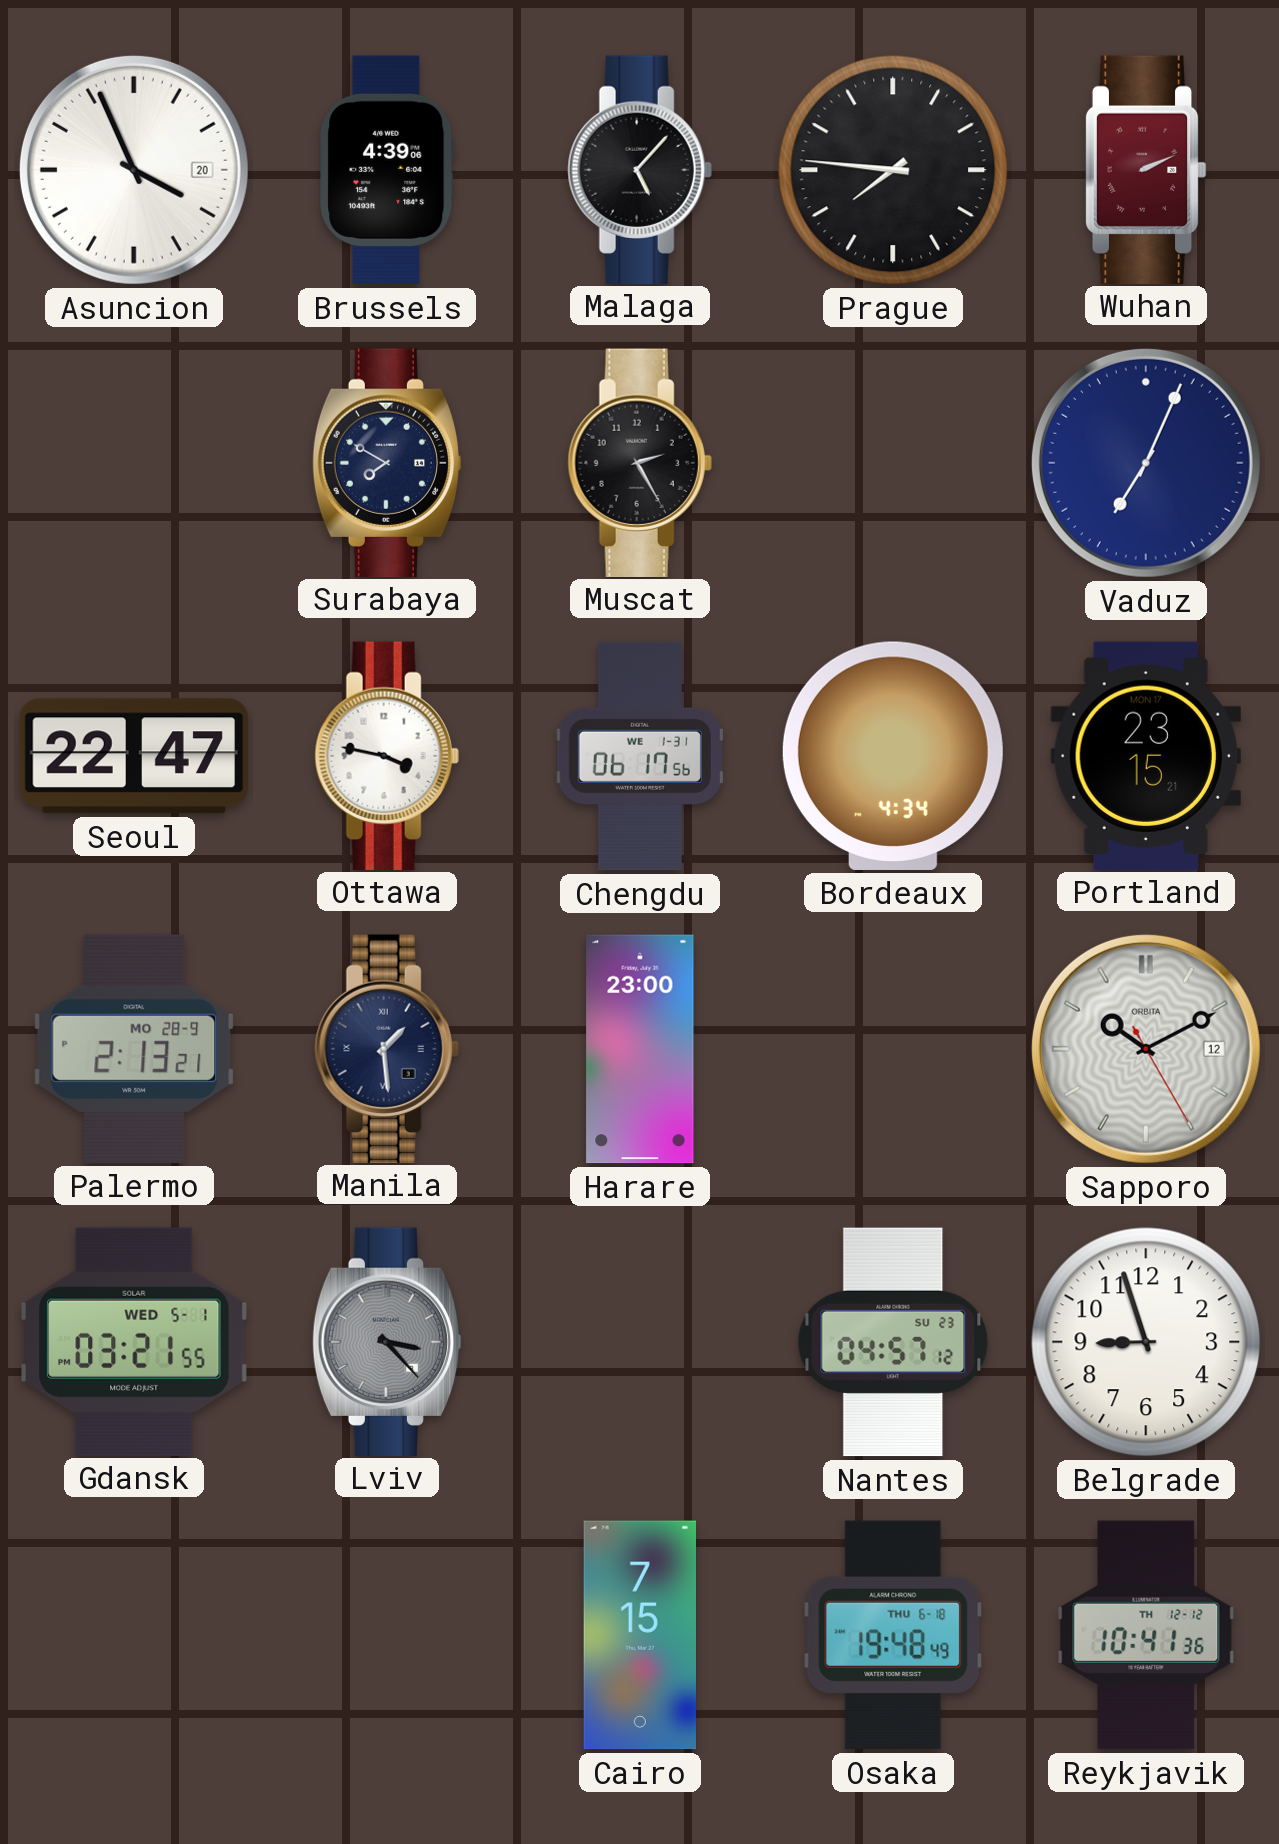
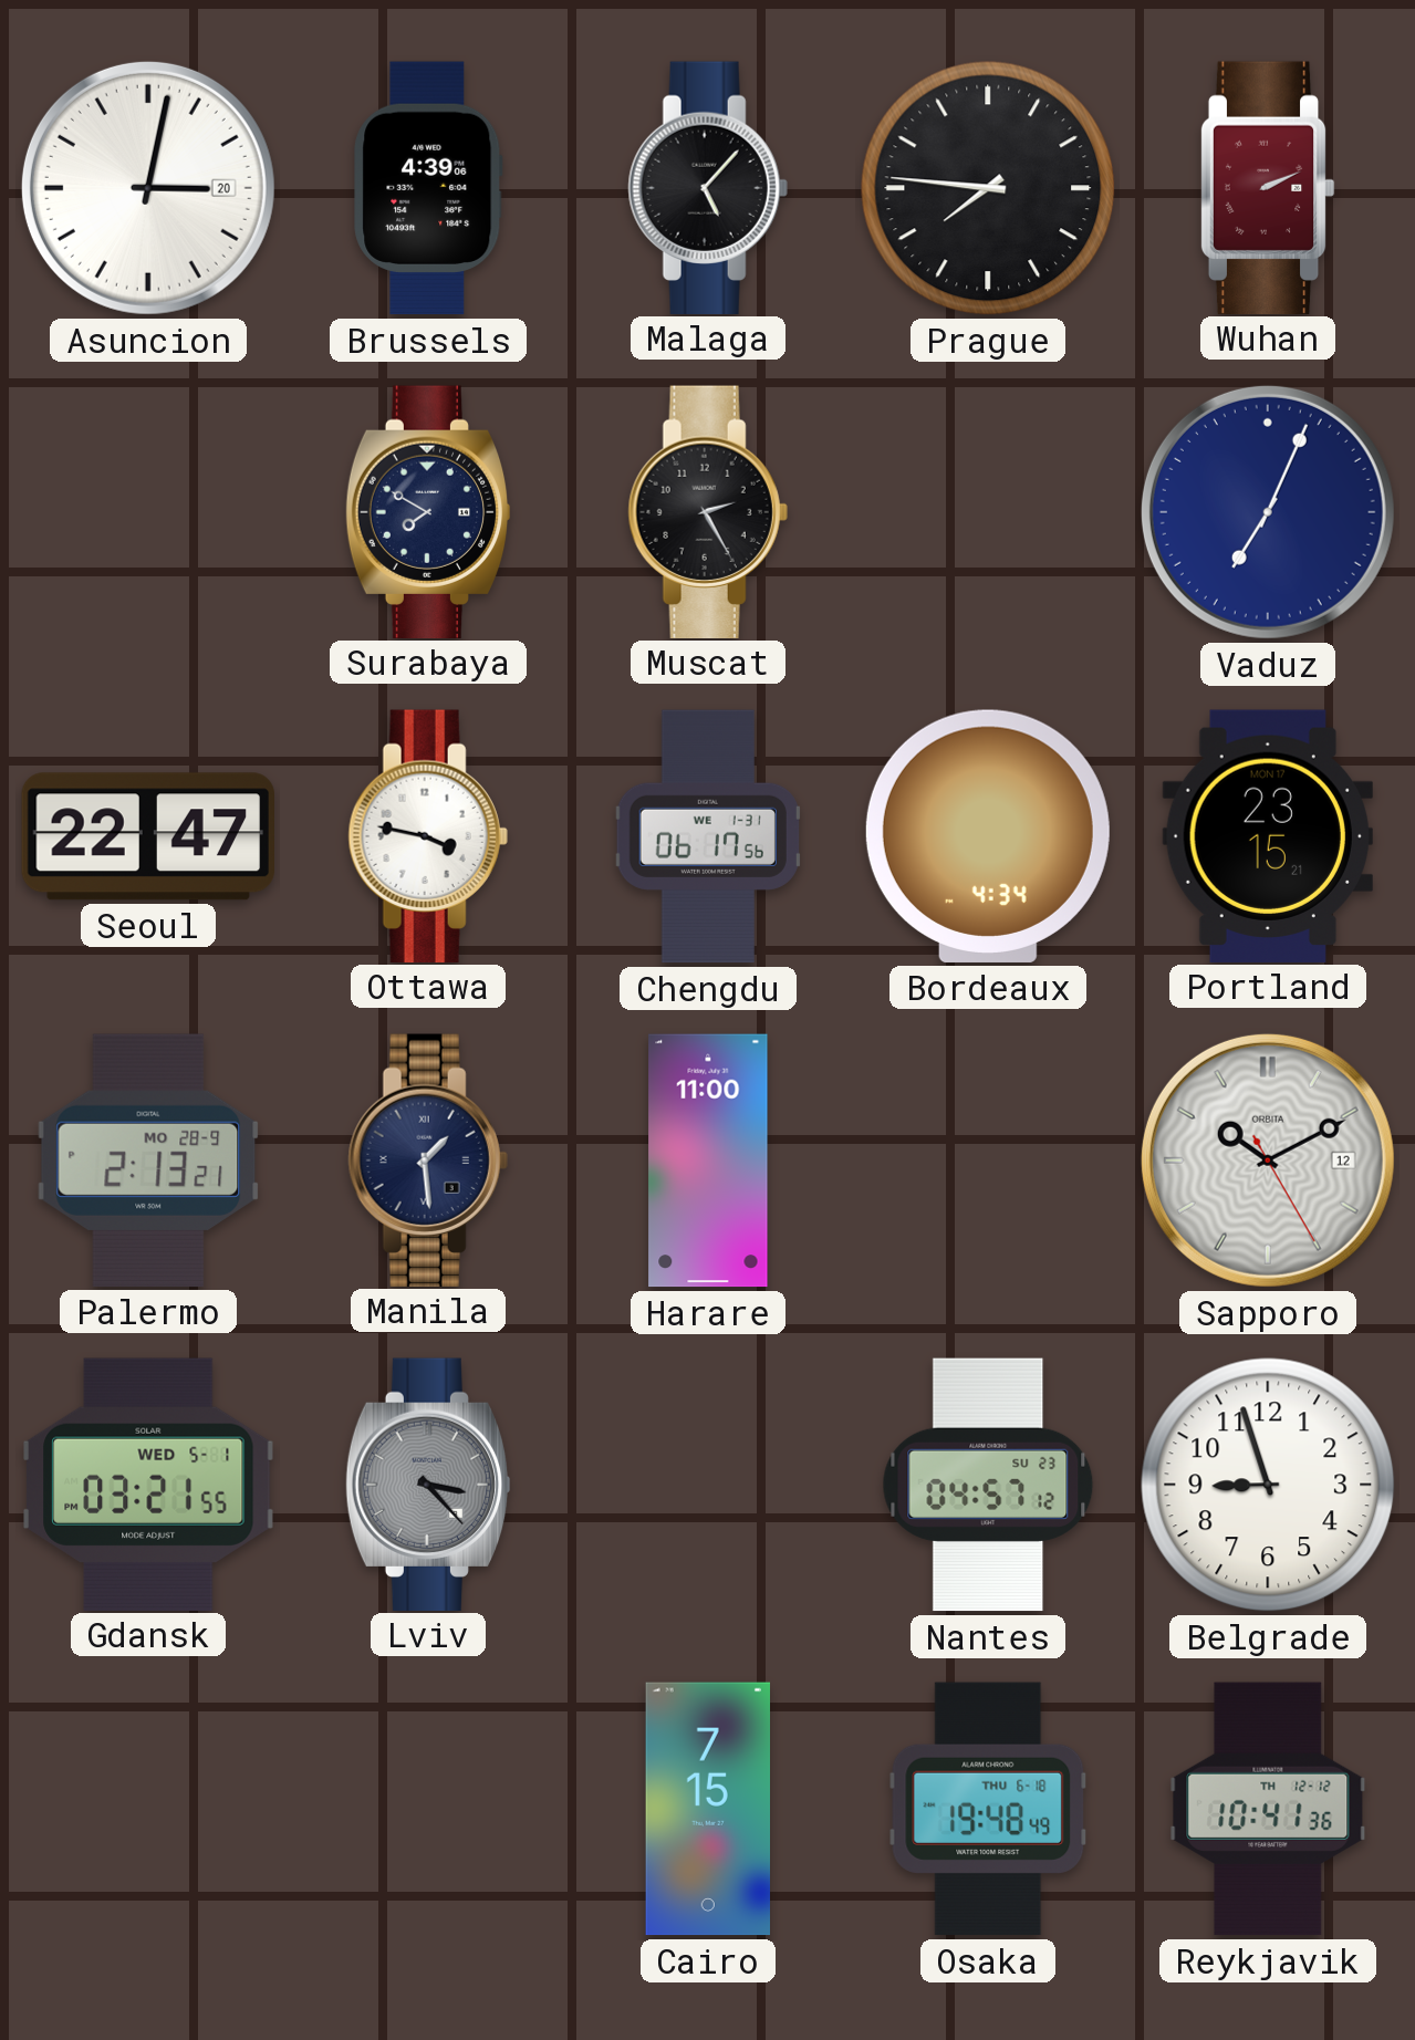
Asuncion: 3:56 -> 3:02
Harare: 23:00 -> 11:00
